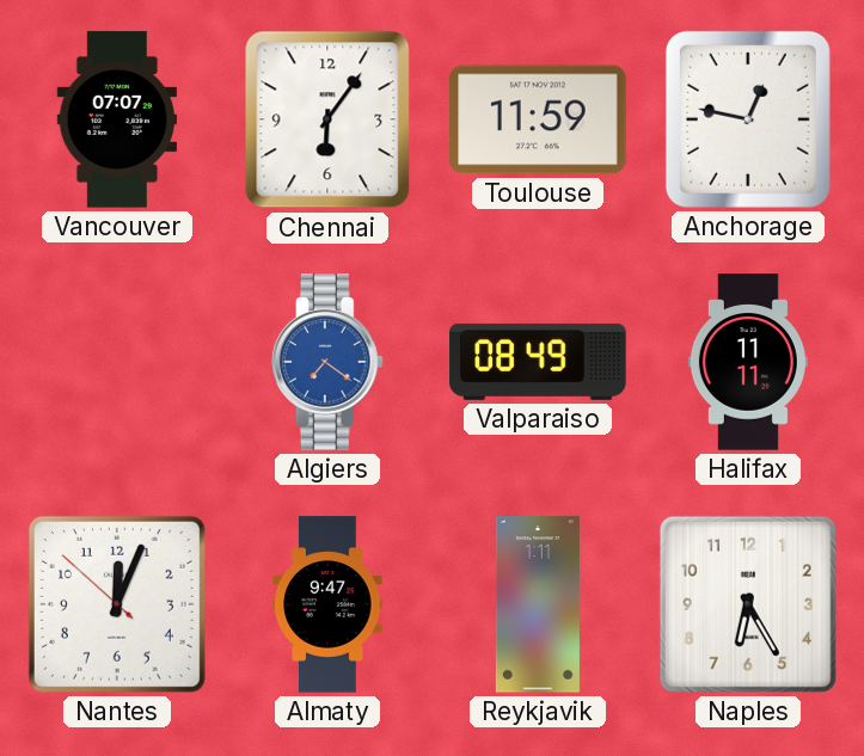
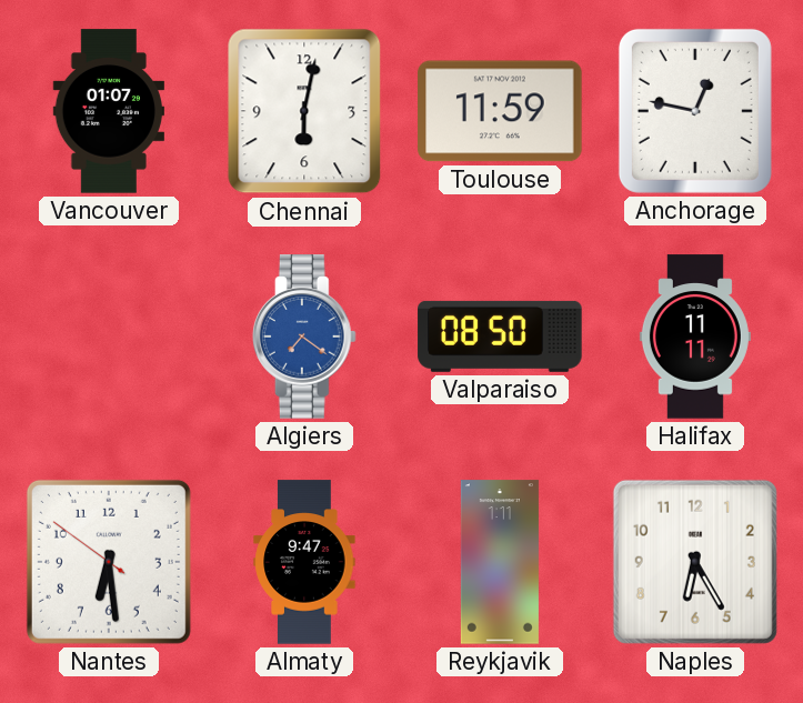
Vancouver: 07:07 -> 01:07
Chennai: 6:06 -> 6:02
Valparaiso: 08:49 -> 08:50
Nantes: 12:03 -> 6:28
